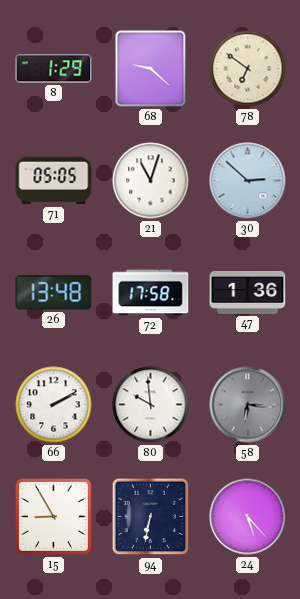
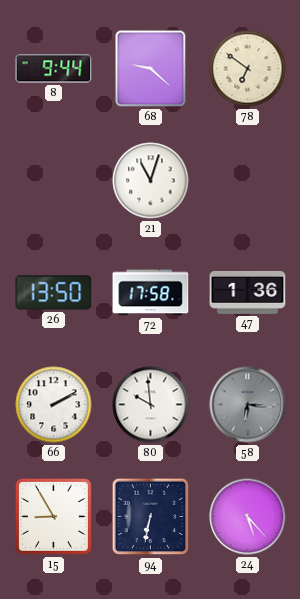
8: 1:29 -> 9:44
71: 05:05 -> none
30: 2:52 -> none
26: 13:48 -> 13:50
